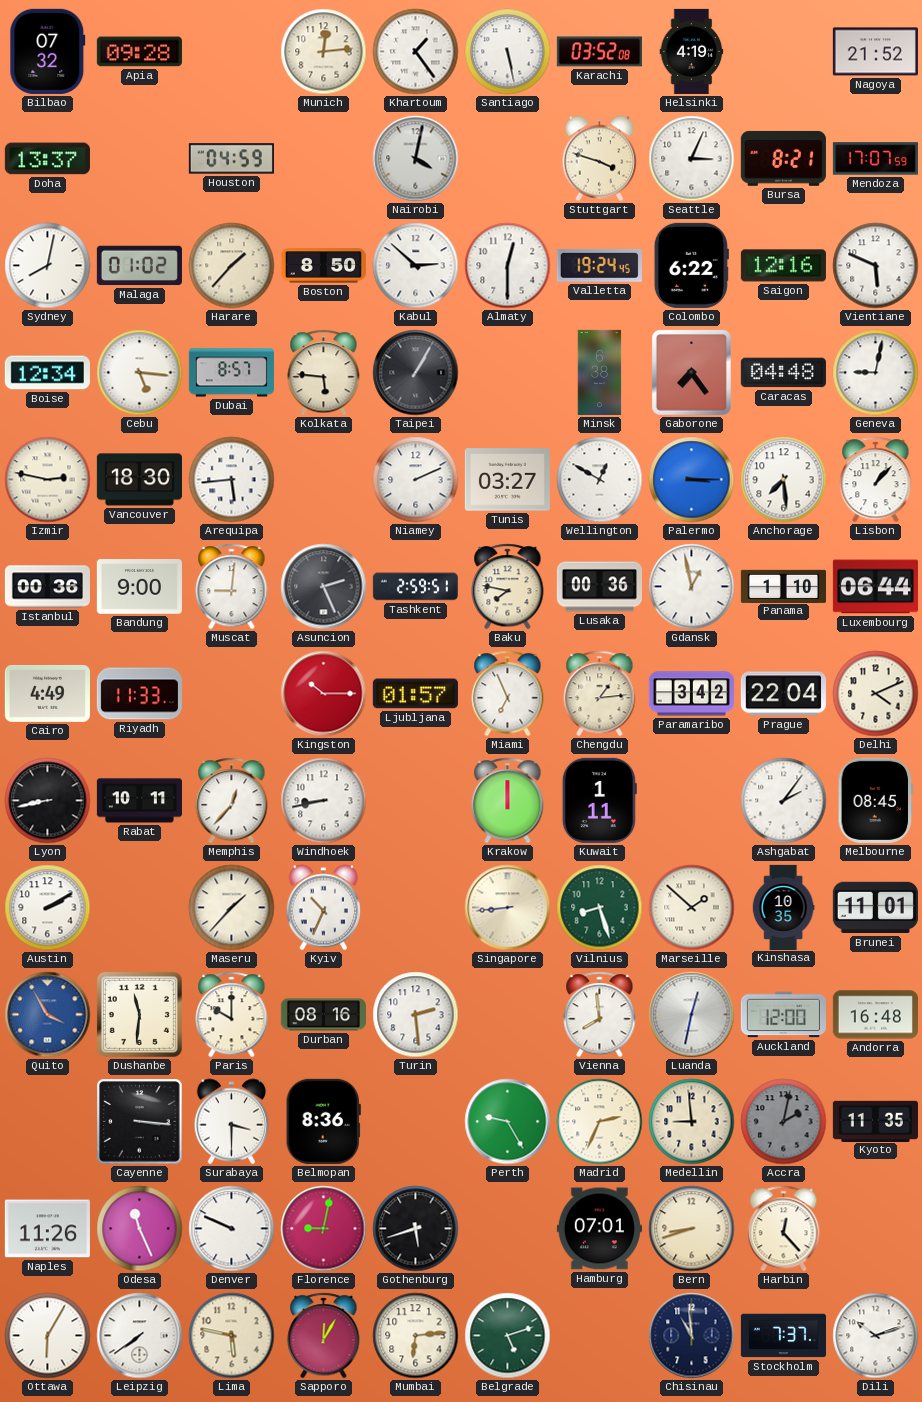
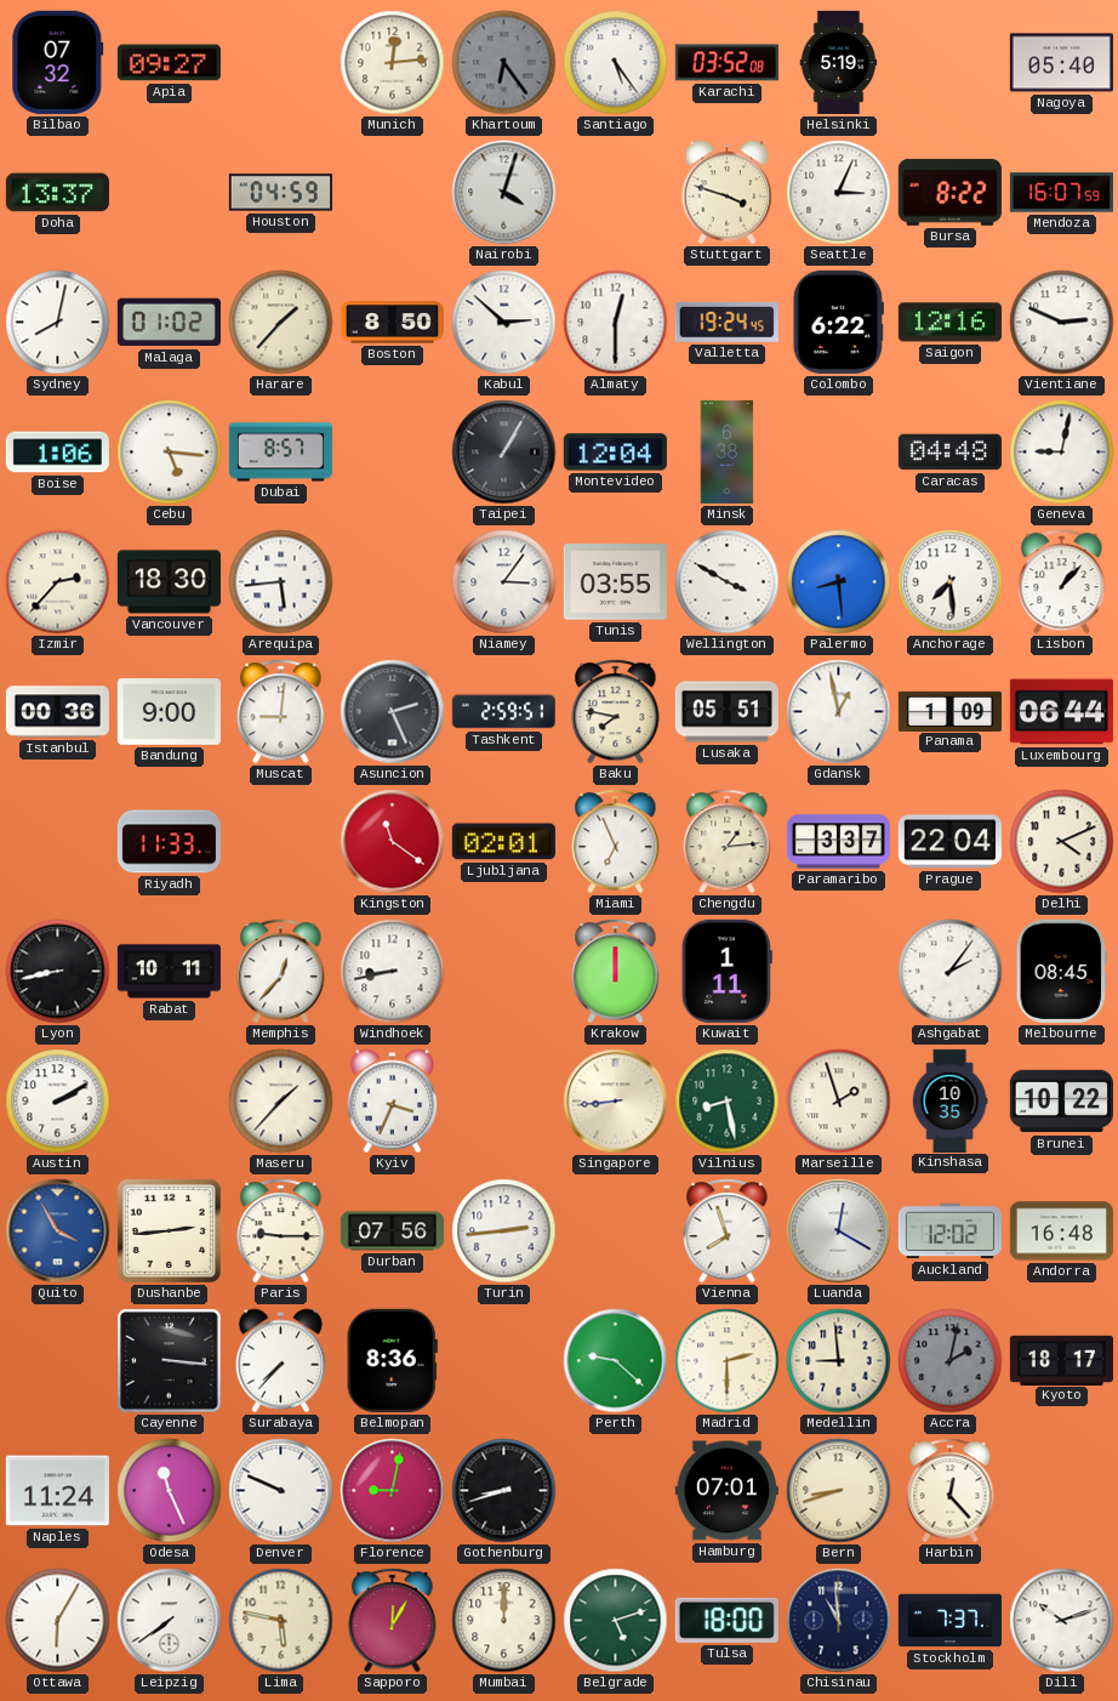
Apia: 09:28 -> 09:27
Khartoum: 1:24 -> 6:24
Khartoum dial: white -> grey
Santiago: 5:28 -> 5:24
Helsinki: 4:19 -> 5:19
Nagoya: 21:52 -> 05:40
Nairobi: 4:02 -> 4:03
Bursa: 8:21 -> 8:22
Mendoza: 17:07 -> 16:07
Vientiane: 5:49 -> 2:49
Boise: 12:34 -> 1:06
Kolkata: 5:46 -> none
Montevideo: none -> 12:04
Gaborone: 7:24 -> none
Izmir: 2:47 -> 2:37
Niamey: 2:11 -> 3:06
Tunis: 03:27 -> 03:55
Wellington: 12:50 -> 3:50
Palermo: 3:15 -> 8:29
Lusaka: 00:36 -> 05:51
Panama: 1:10 -> 1:09
Cairo: 4:49 -> none
Kingston: 10:15 -> 11:21
Ljubljana: 01:57 -> 02:01
Paramaribo: 3:42 -> 3:37
Kyiv: 10:34 -> 3:34
Vilnius: 8:27 -> 8:28
Marseille: 1:52 -> 1:57
Brunei: 11:01 -> 10:22
Dushanbe: 11:31 -> 2:44
Paris: 10:00 -> 9:15
Durban: 08:16 -> 07:56
Turin: 2:29 -> 2:44
Vienna: 7:59 -> 7:57
Luanda: 12:32 -> 12:20
Auckland: 12:00 -> 12:02
Surabaya: 3:30 -> 7:37
Perth: 9:25 -> 9:22
Madrid: 2:34 -> 2:30
Kyoto: 11:35 -> 18:17
Naples: 11:26 -> 11:24
Gothenburg: 5:42 -> 8:42
Mumbai: 6:14 -> 12:00
Tulsa: none -> 18:00
